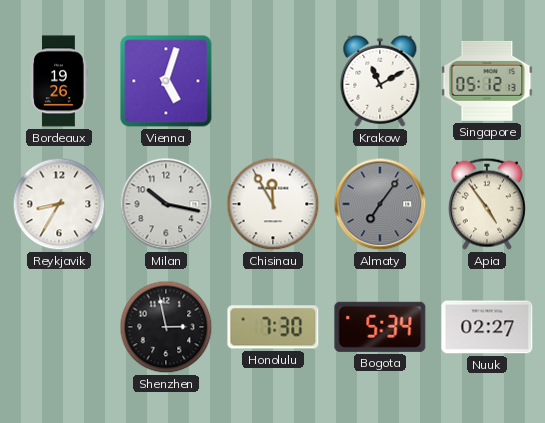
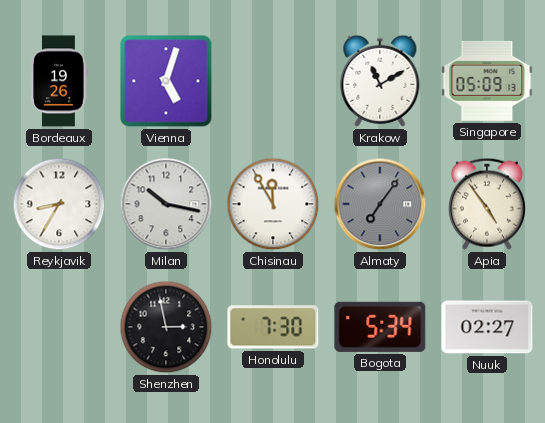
Singapore: 05:12 -> 05:09
